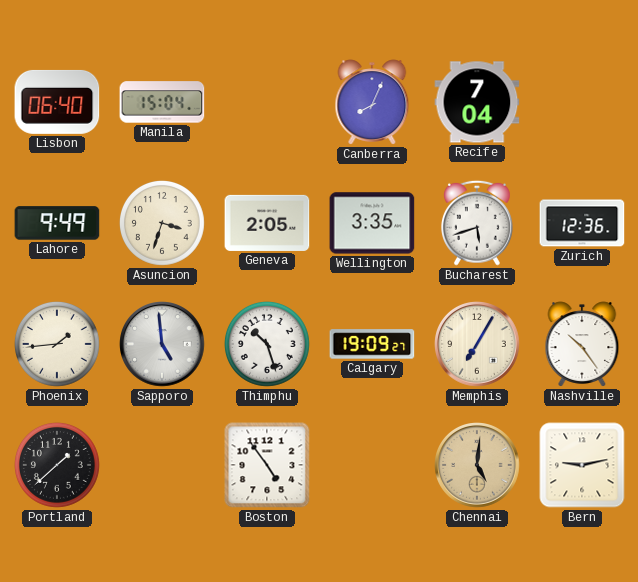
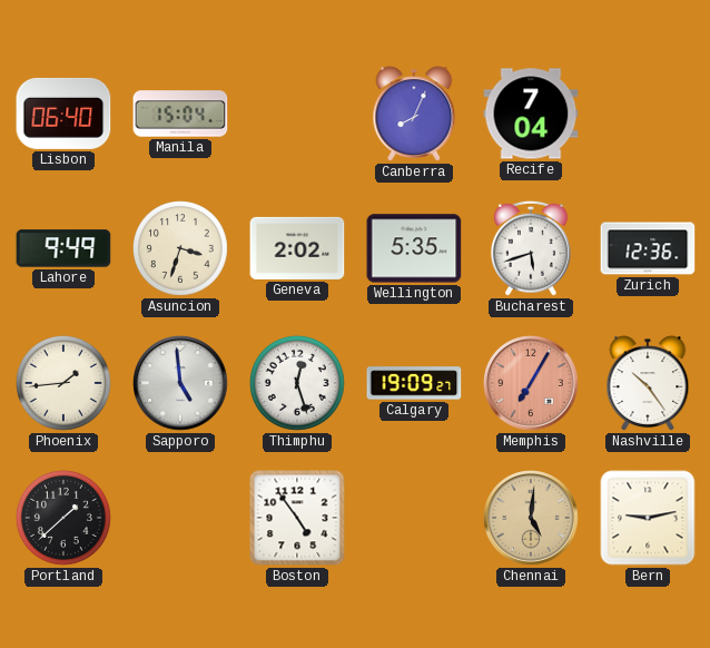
Geneva: 2:05 -> 2:02
Wellington: 3:35 -> 5:35
Thimphu: 10:27 -> 12:27
Memphis dial: cream -> salmon
